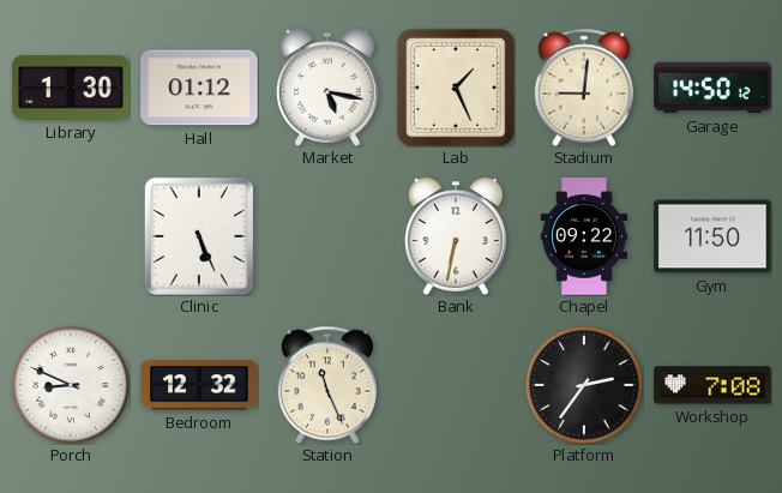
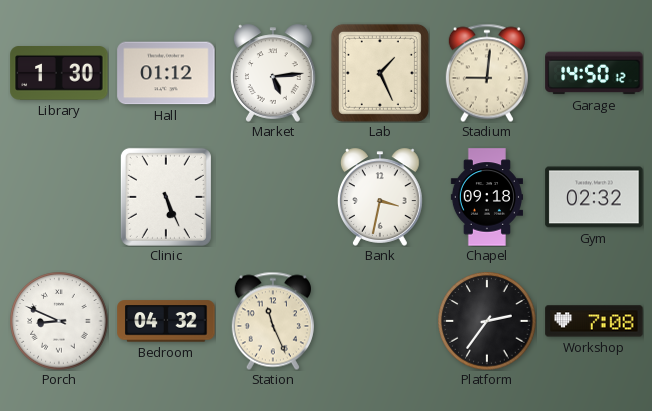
Market: 5:17 -> 5:14
Bank: 6:32 -> 3:32
Chapel: 09:22 -> 09:18
Gym: 11:50 -> 02:32
Bedroom: 12:32 -> 04:32
